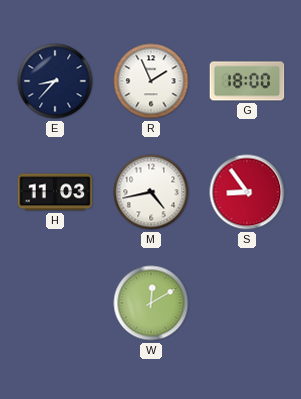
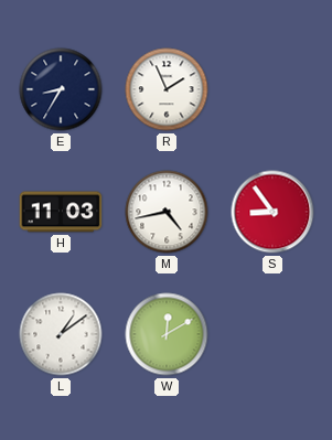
E: 8:37 -> 8:35
G: 18:00 -> none
L: none -> 1:09
